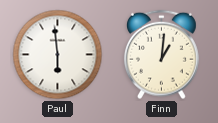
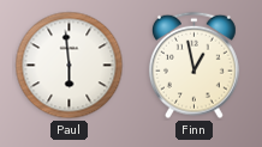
Finn: 1:01 -> 12:58
